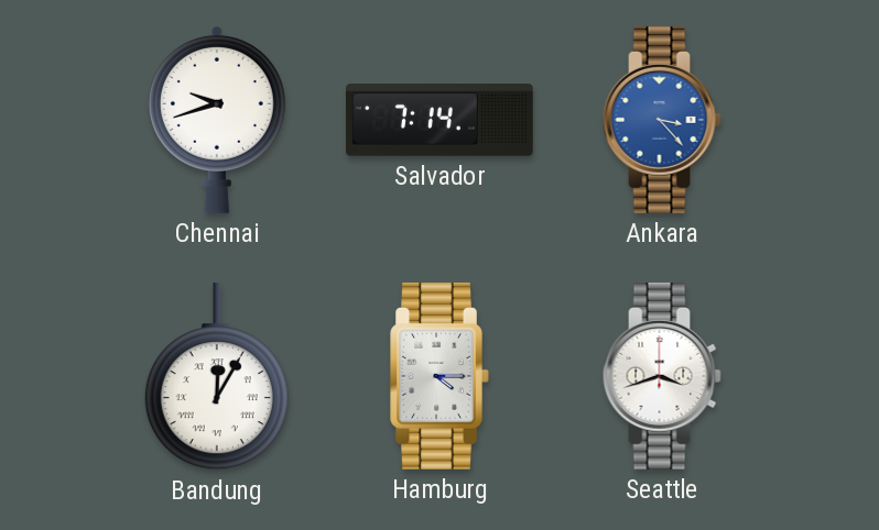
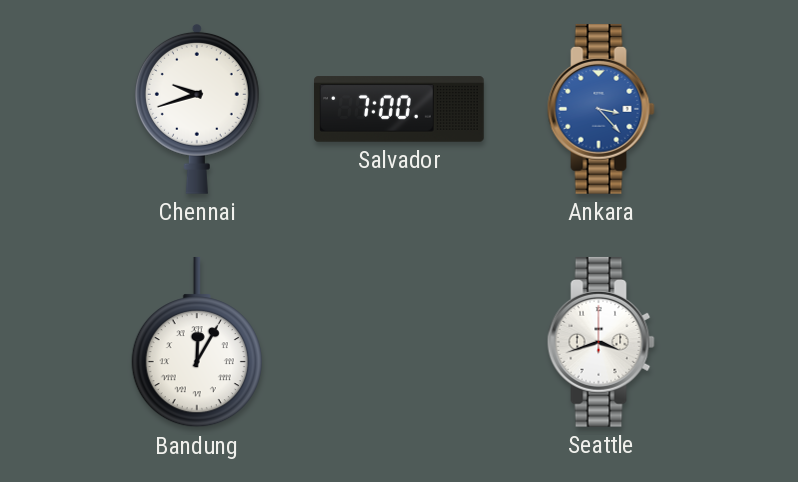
Salvador: 7:14 -> 7:00
Hamburg: 4:15 -> none
